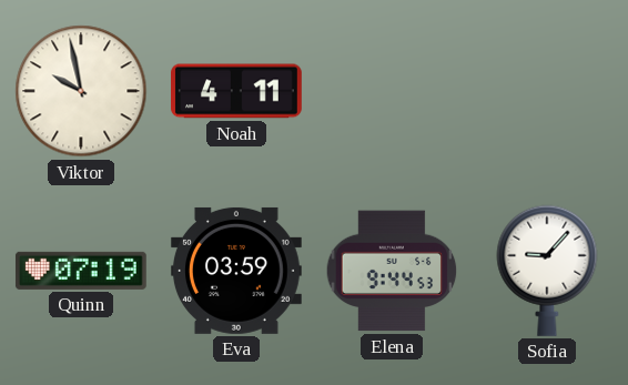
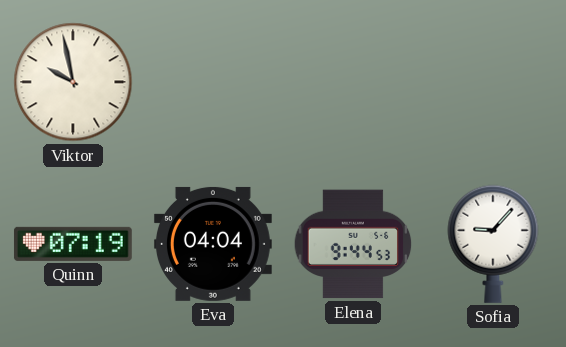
Noah: 4:11 -> none
Eva: 03:59 -> 04:04
